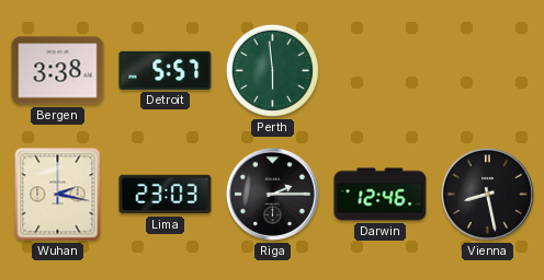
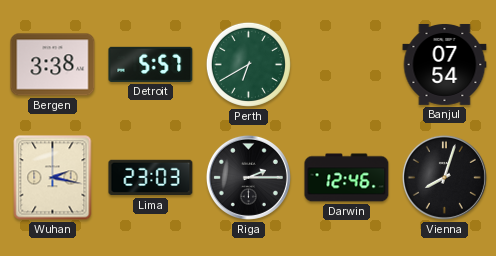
Perth: 5:59 -> 6:40
Banjul: none -> 07:54
Vienna: 8:28 -> 8:03
